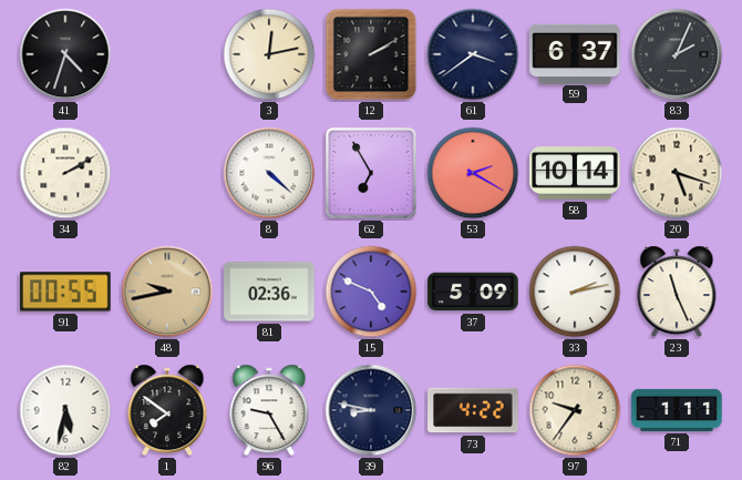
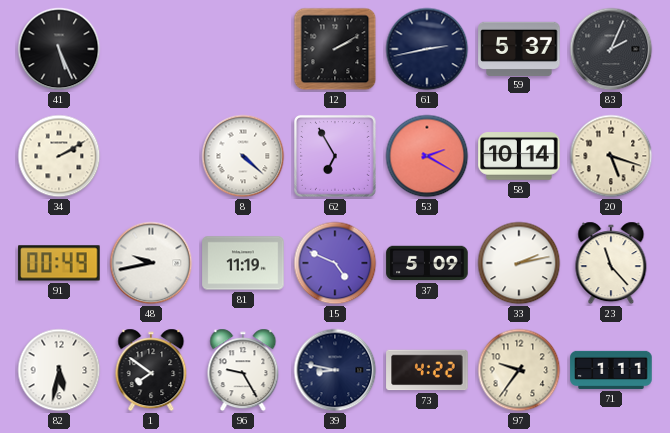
41: 4:33 -> 5:26
3: 12:13 -> none
61: 3:39 -> 2:43
59: 6:37 -> 5:37
91: 00:55 -> 00:49
48 dial: champagne -> white
81: 02:36 -> 11:19
23: 11:26 -> 11:23
